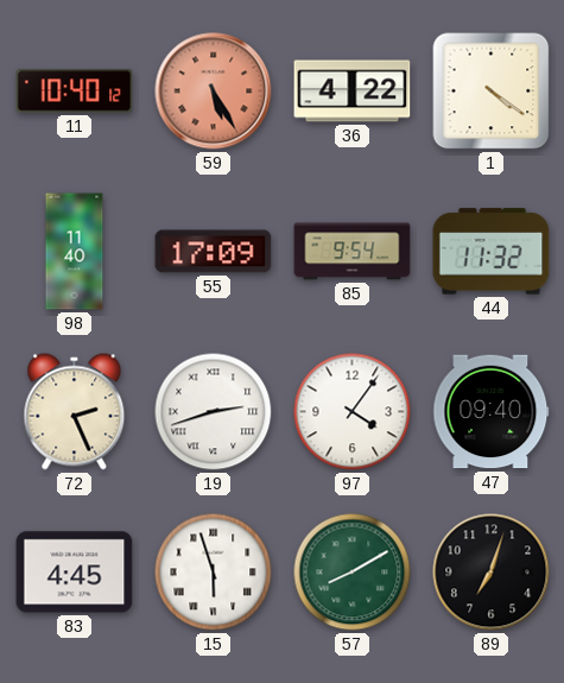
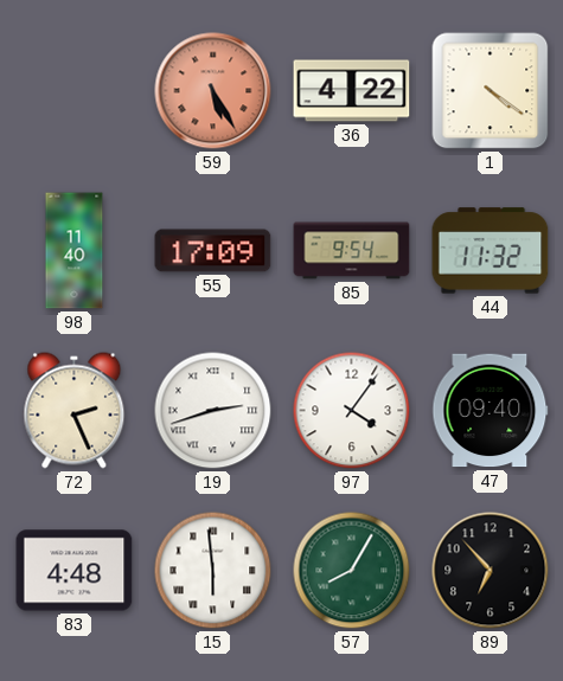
11: 10:40 -> none
83: 4:45 -> 4:48
15: 5:57 -> 5:59
57: 8:10 -> 8:05
89: 7:03 -> 6:53
